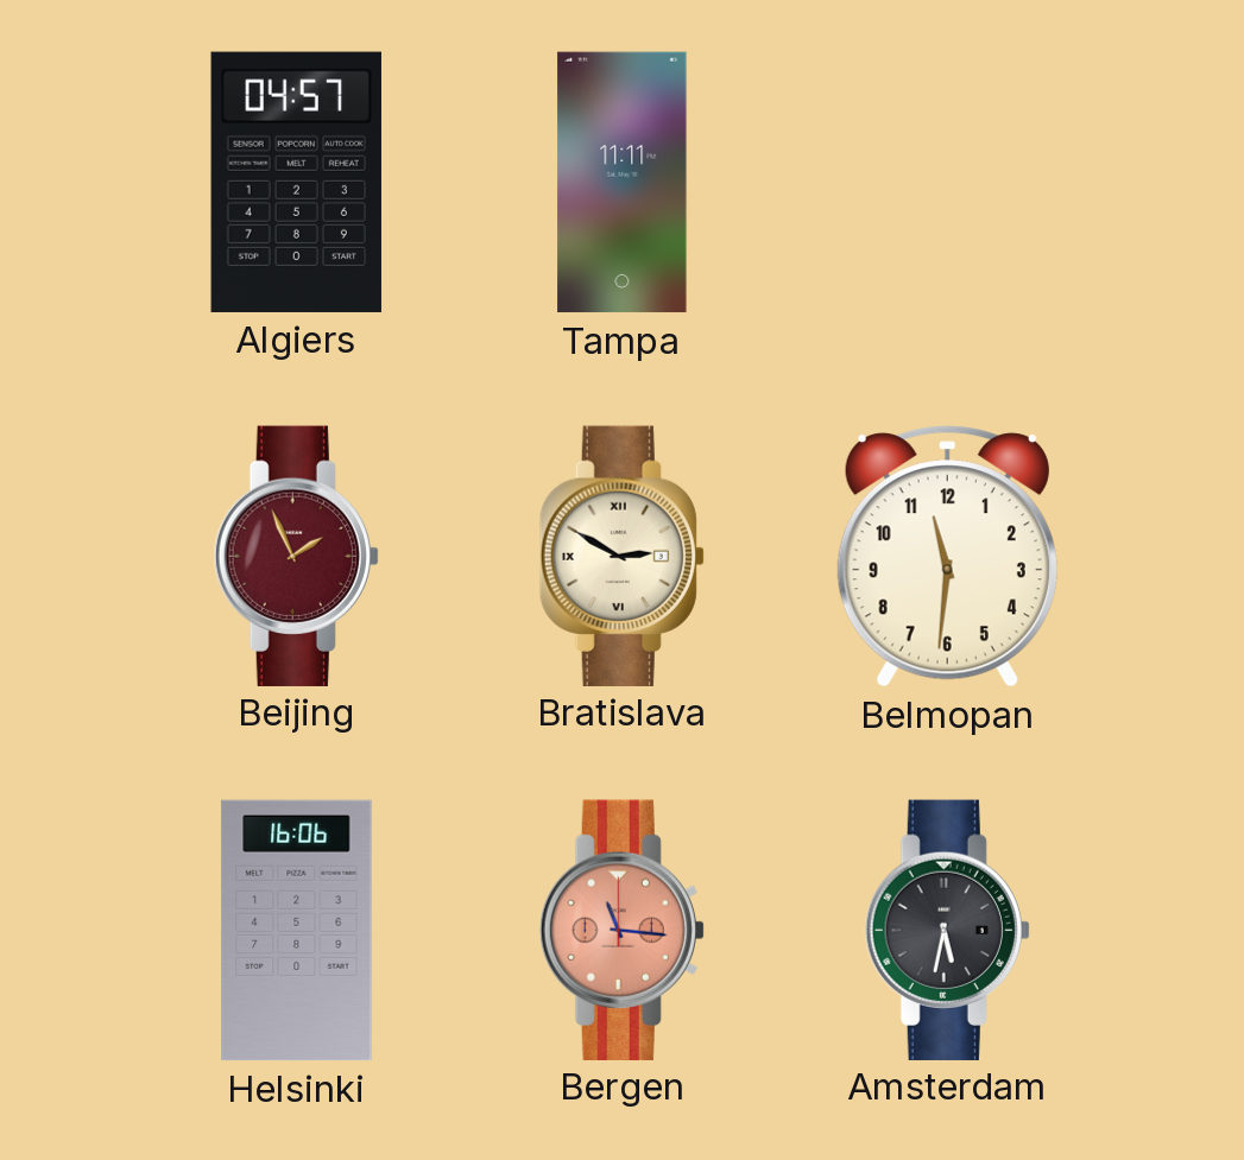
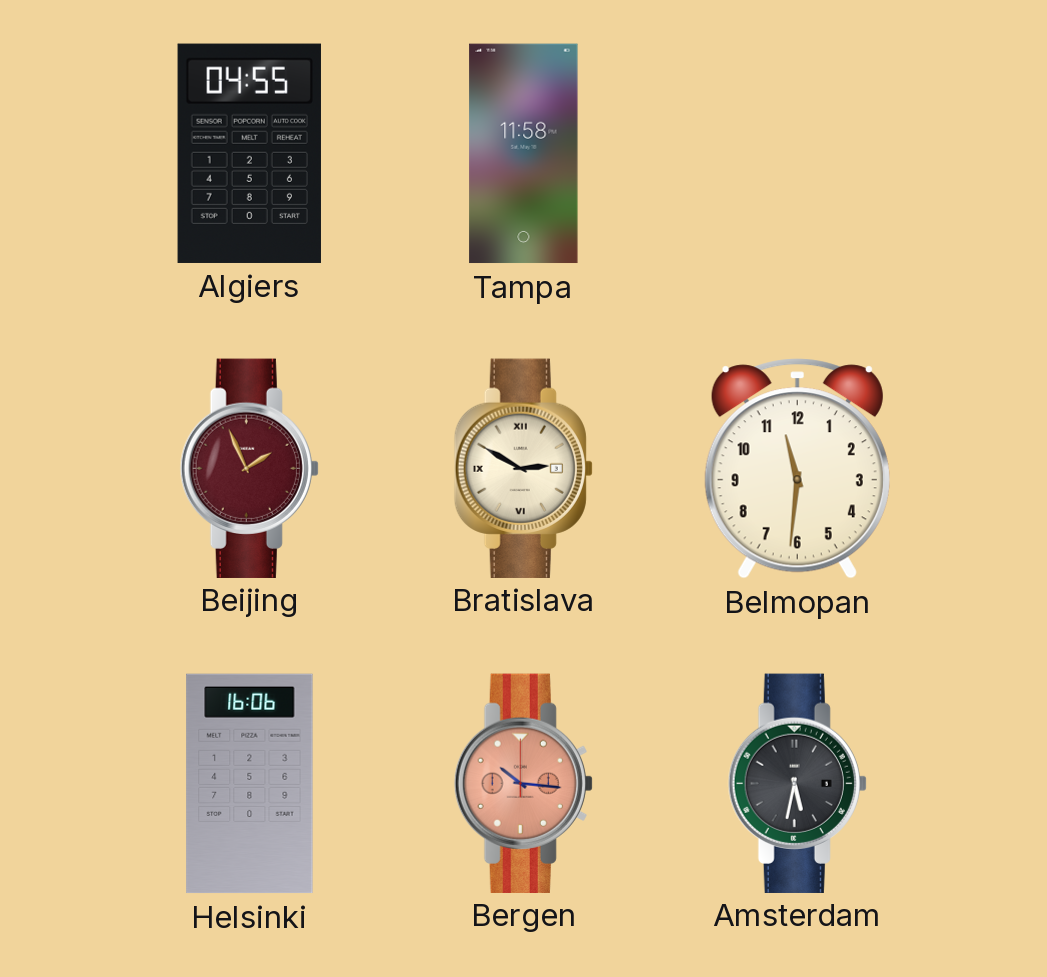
Algiers: 04:57 -> 04:55
Tampa: 11:11 -> 11:58
Bergen: 11:16 -> 10:16
